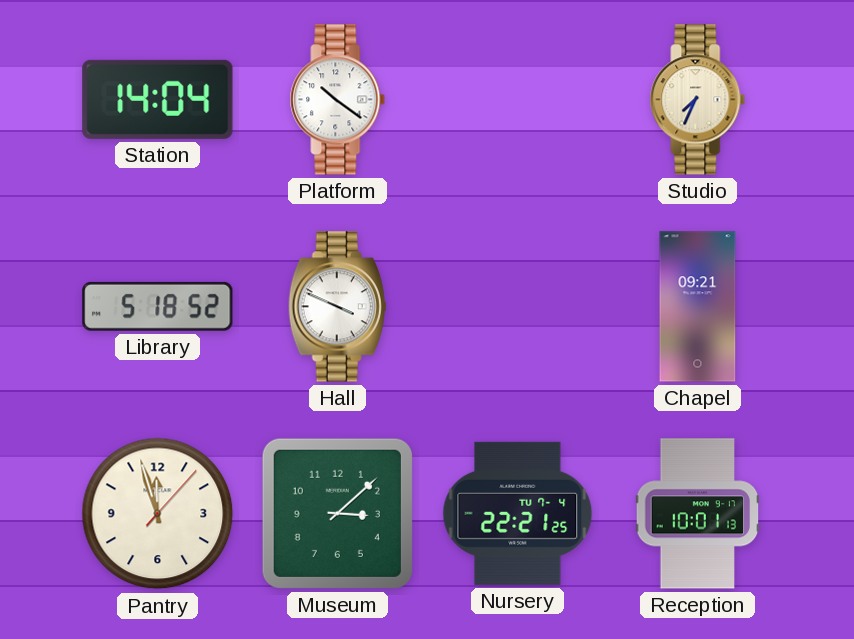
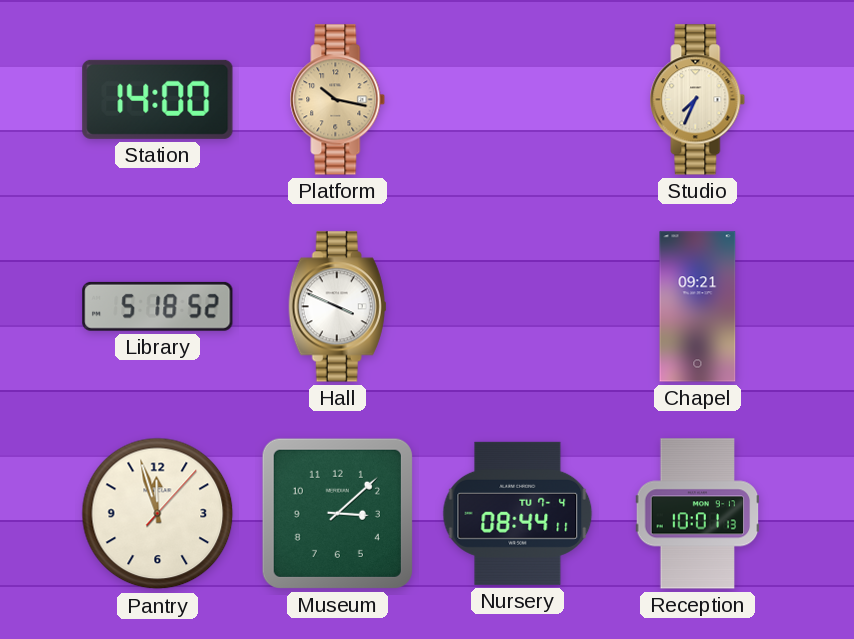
Station: 14:04 -> 14:00
Platform: 10:21 -> 10:17
Platform dial: white -> champagne
Nursery: 22:21 -> 08:44
